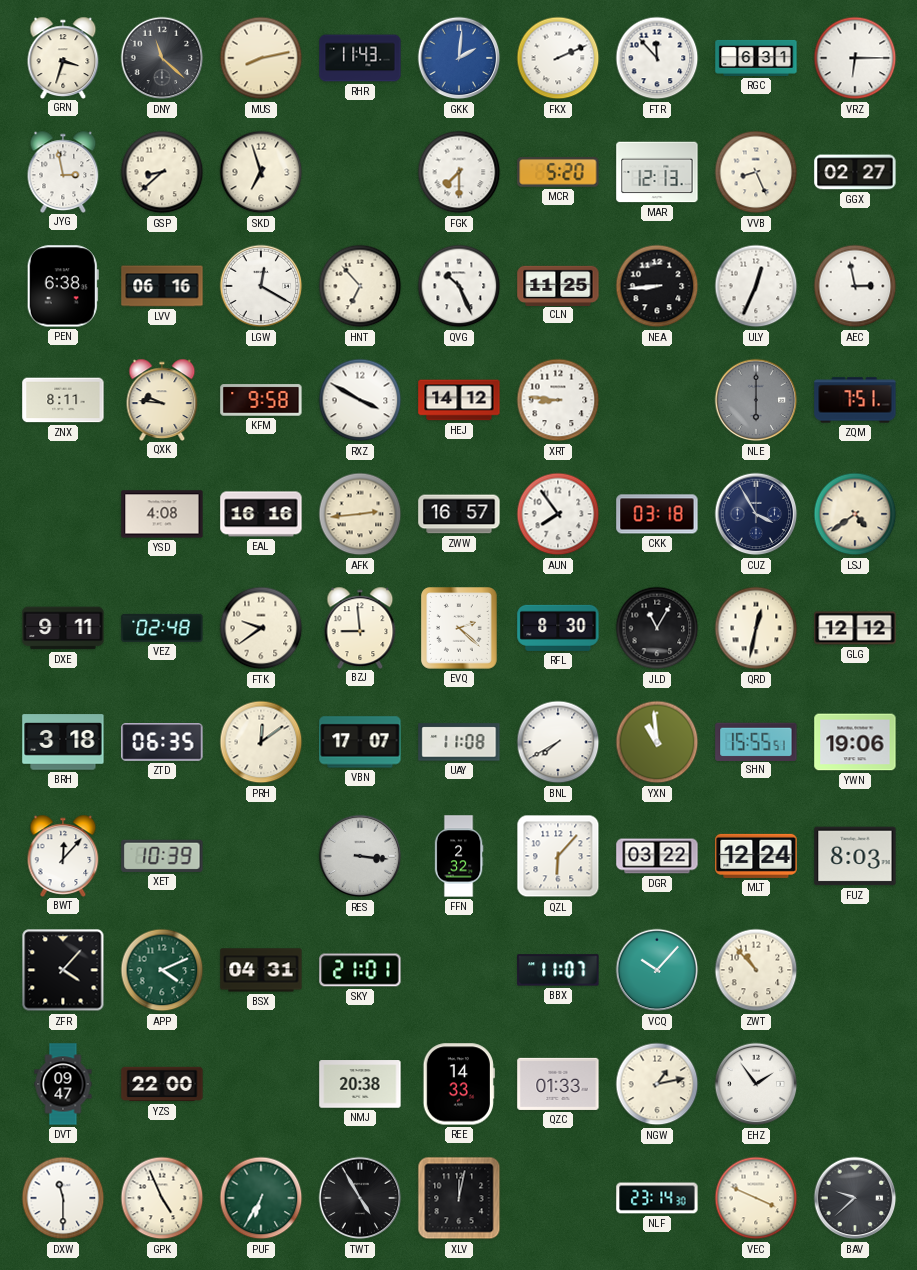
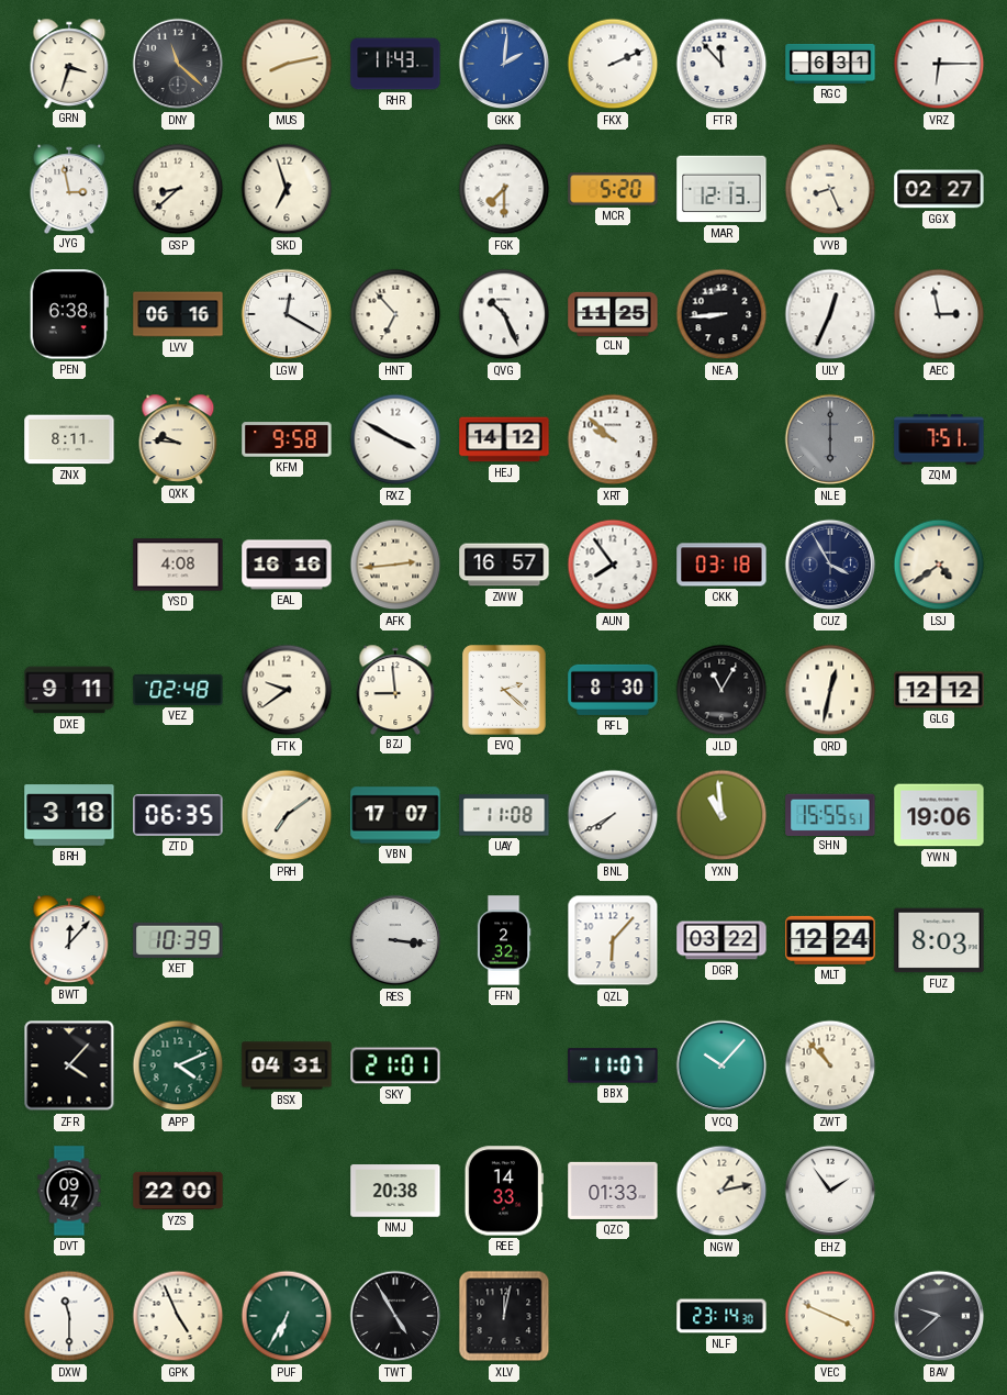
XRT: 8:46 -> 9:52
PRH: 12:09 -> 7:09
